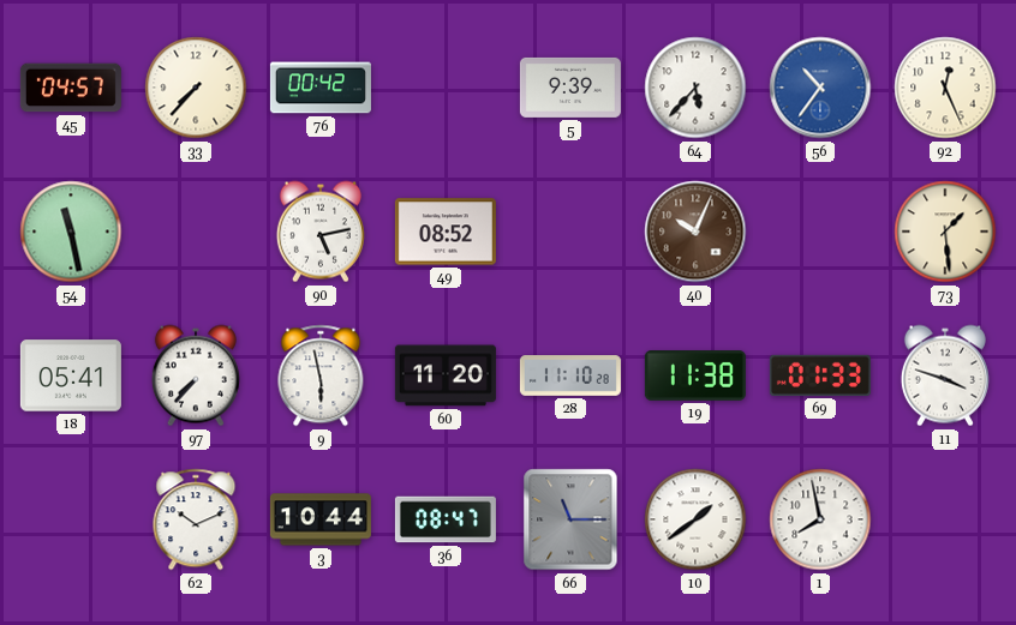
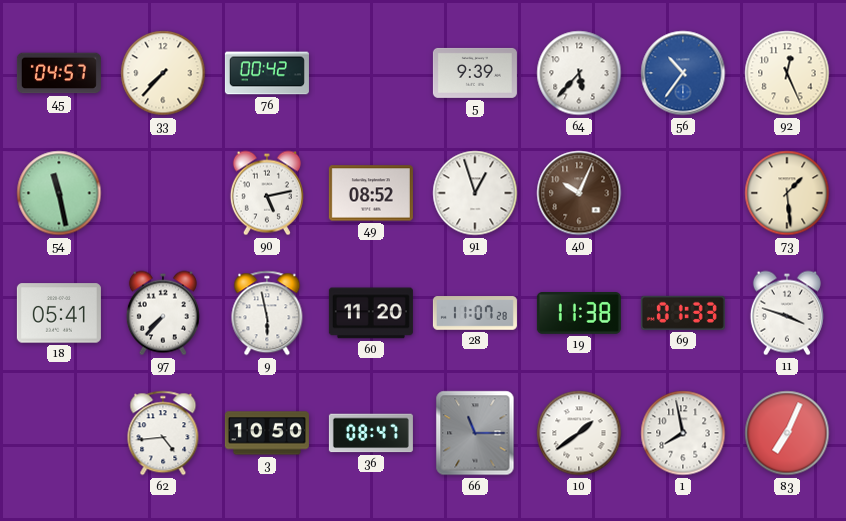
91: none -> 12:57
28: 11:10 -> 11:07
62: 10:11 -> 4:44
3: 10:44 -> 10:50
83: none -> 7:04
